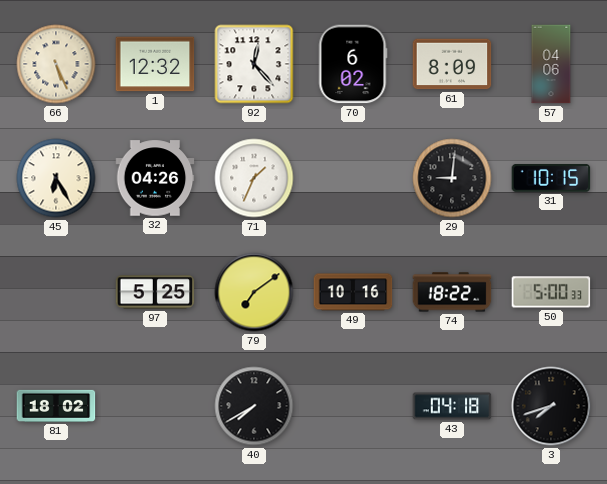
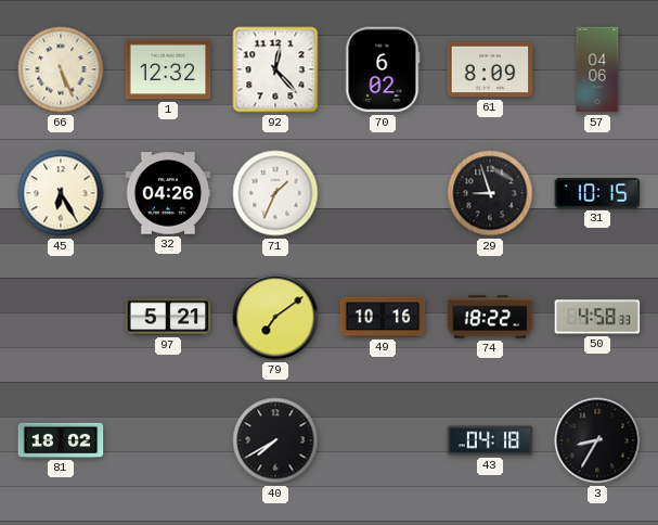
29: 9:01 -> 8:57
97: 5:25 -> 5:21
50: 5:00 -> 4:58
3: 7:42 -> 8:35
